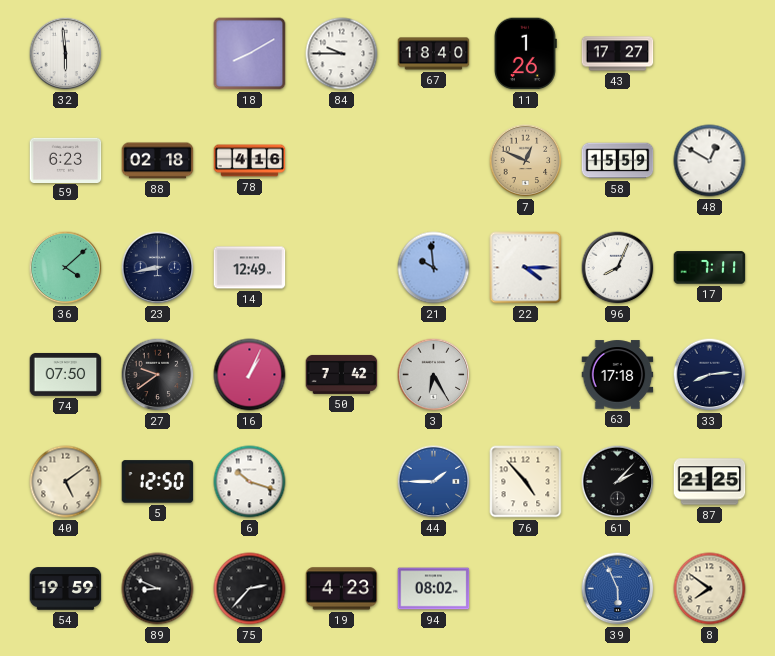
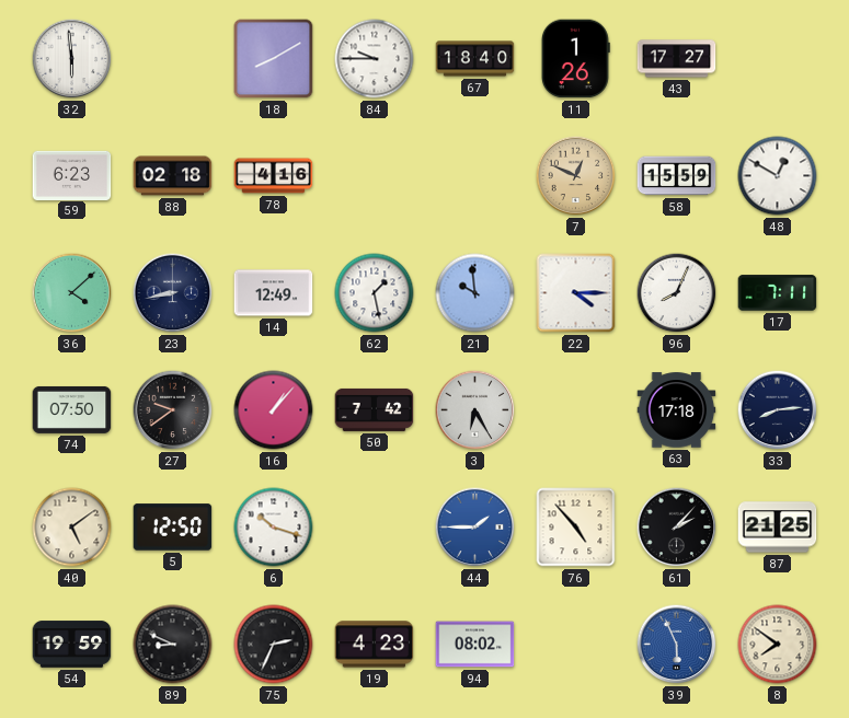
62: none -> 1:28
16: 1:04 -> 1:07
75: 2:37 -> 2:34
